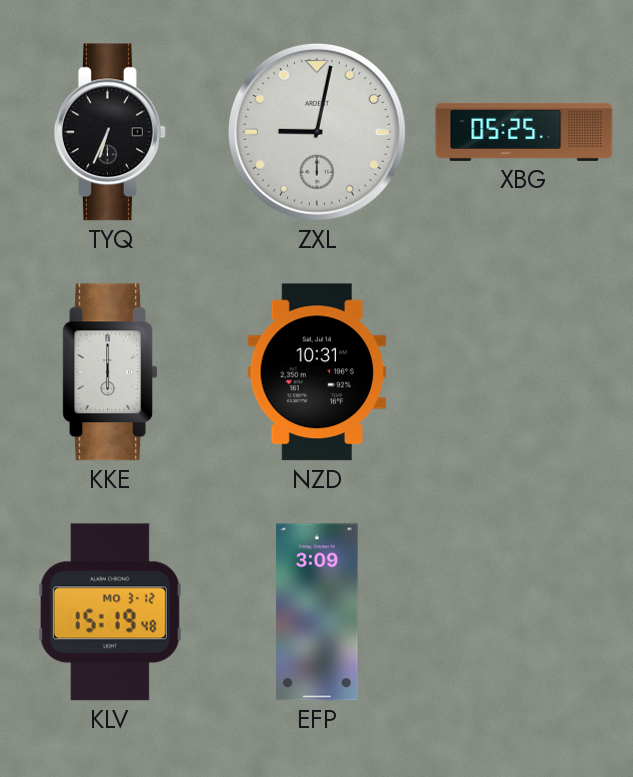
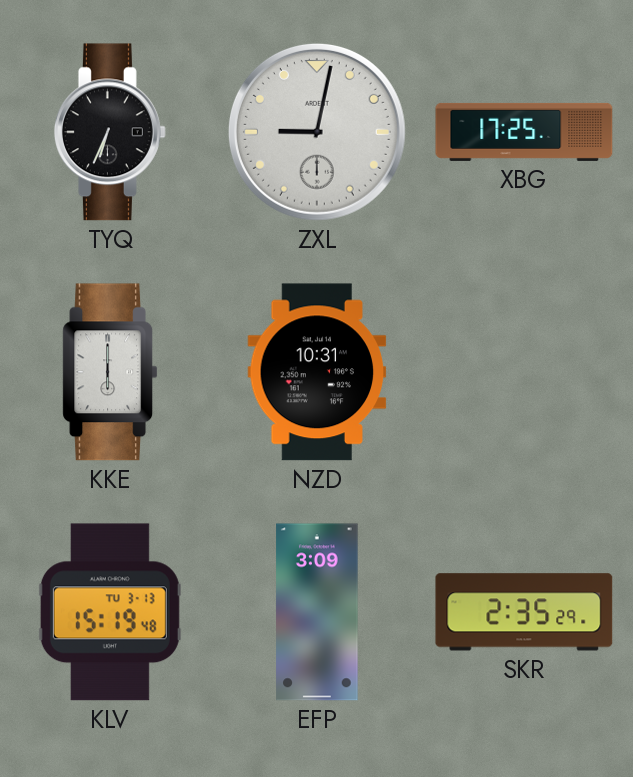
XBG: 05:25 -> 17:25
KLV date: MO 3-12 -> TU 3-13
SKR: none -> 2:35
